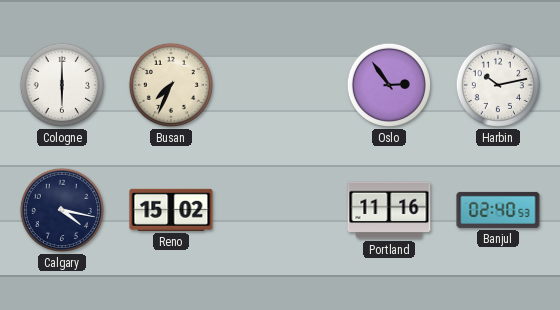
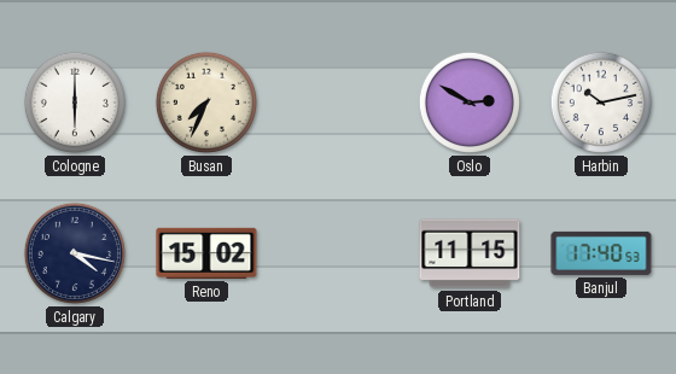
Oslo: 2:54 -> 2:50
Portland: 11:16 -> 11:15
Banjul: 02:40 -> 17:40
